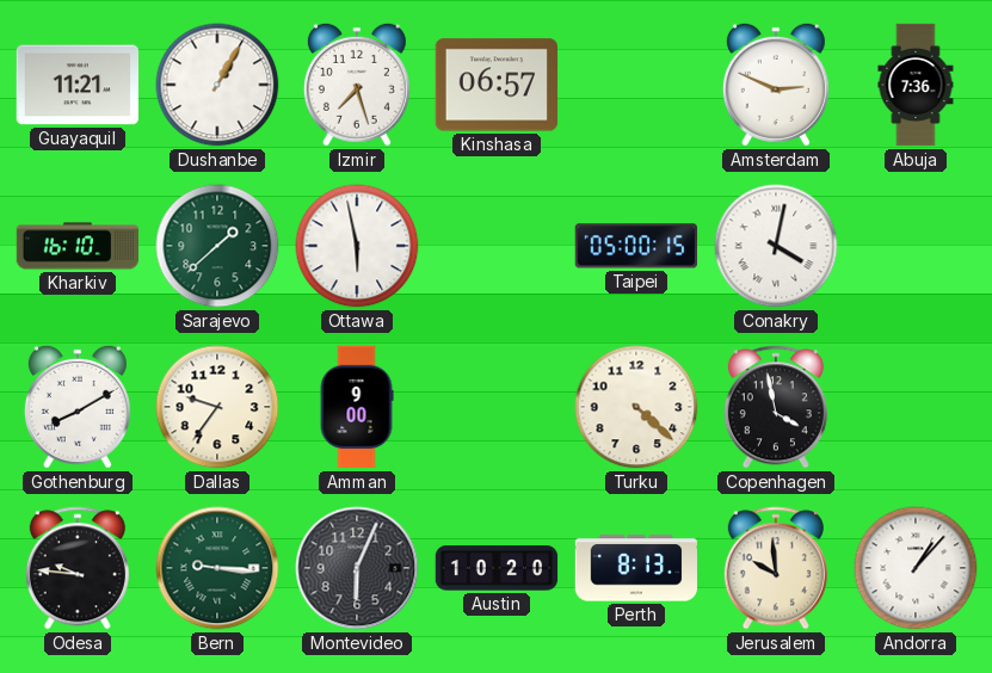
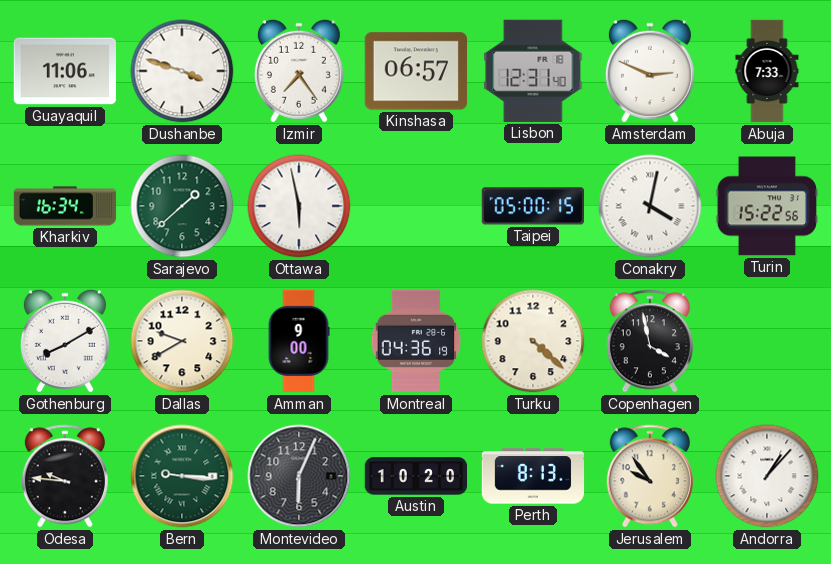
Guayaquil: 11:21 -> 11:06
Dushanbe: 1:05 -> 3:48
Izmir: 7:27 -> 7:24
Lisbon: none -> 12:31
Abuja: 7:36 -> 7:33
Kharkiv: 16:10 -> 16:34
Turin: none -> 15:22
Dallas: 9:36 -> 9:40
Montreal: none -> 04:36
Jerusalem: 9:59 -> 9:54
